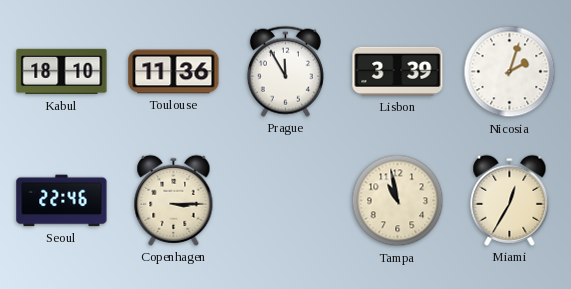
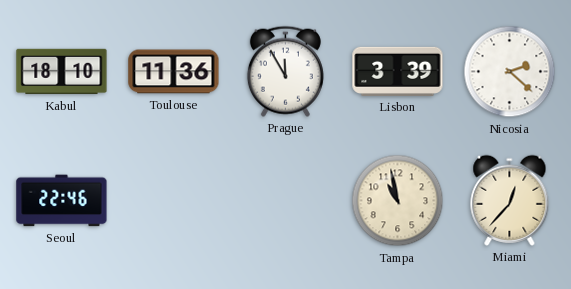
Nicosia: 2:03 -> 2:22
Copenhagen: 3:15 -> none
Miami: 12:35 -> 12:37
